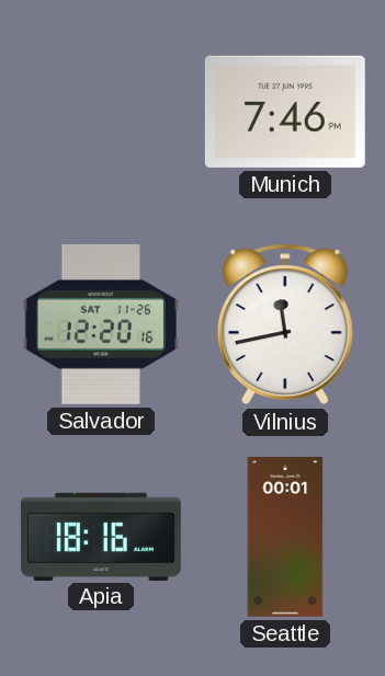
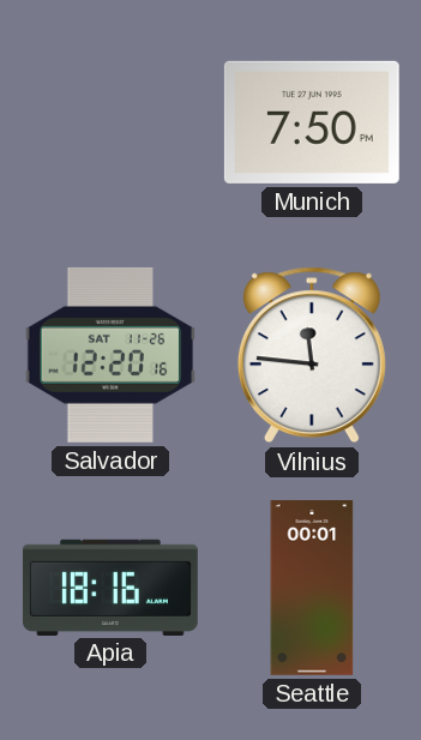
Munich: 7:46 -> 7:50
Vilnius: 11:43 -> 11:46
